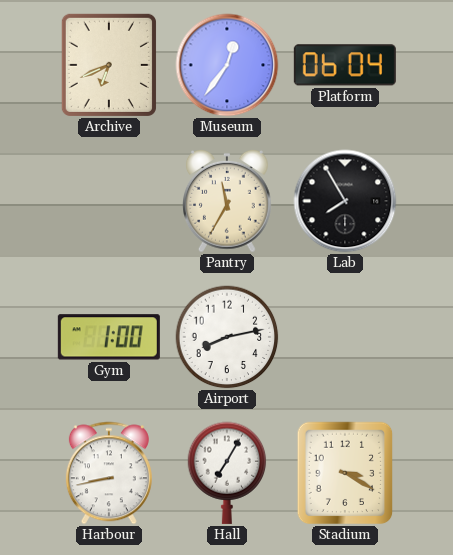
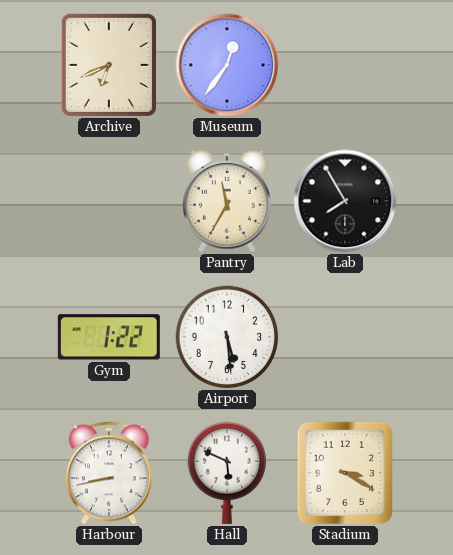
Platform: 06:04 -> none
Gym: 1:00 -> 1:22
Airport: 8:13 -> 5:29
Hall: 7:05 -> 5:49
